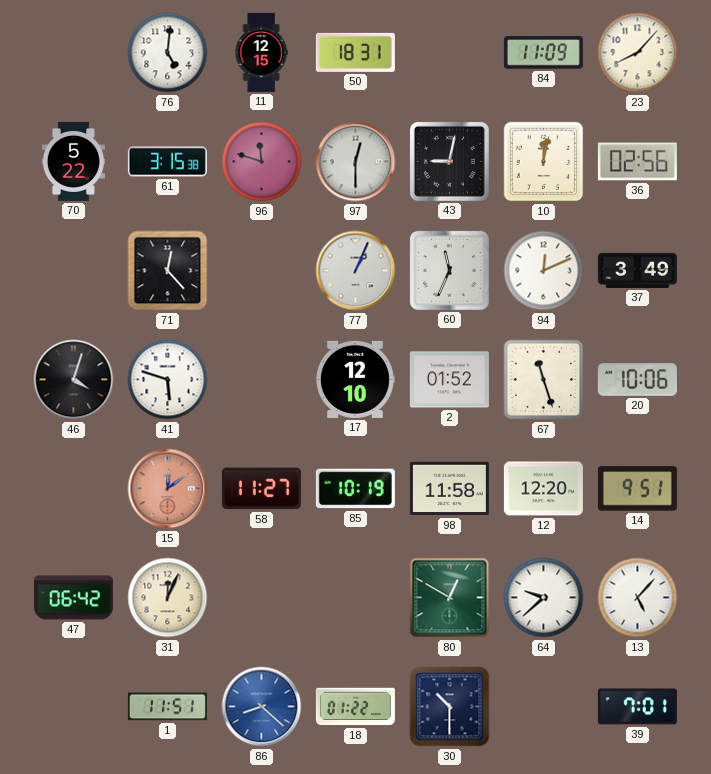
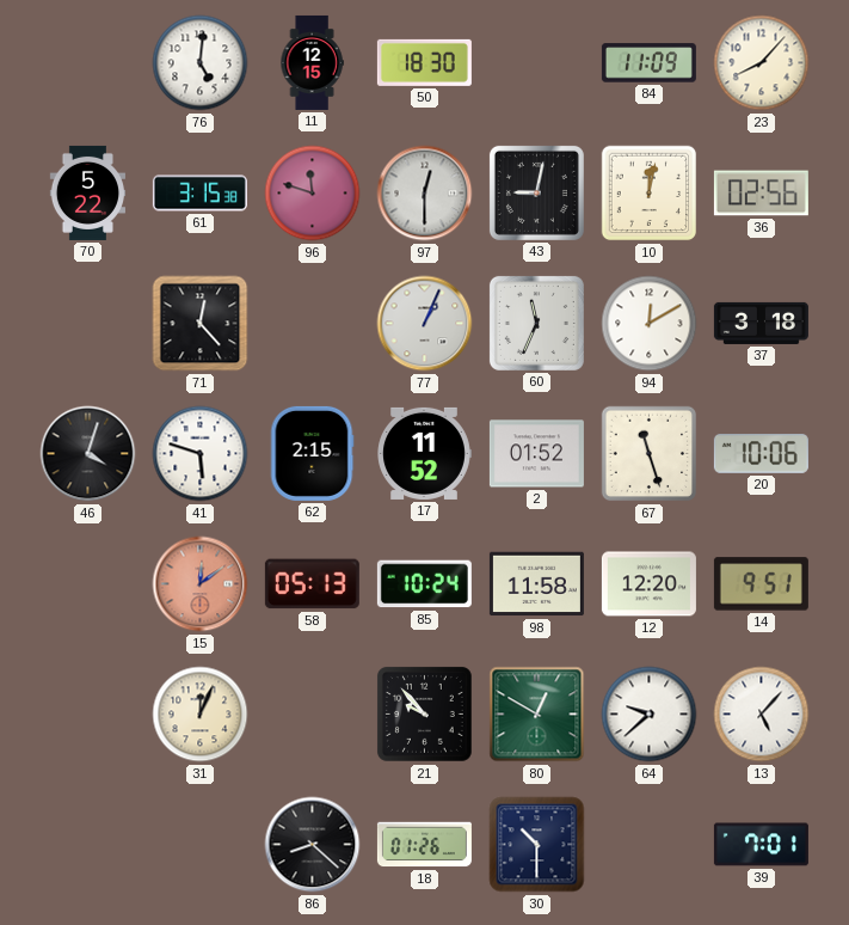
50: 18:31 -> 18:30
94: 12:11 -> 12:10
37: 3:49 -> 3:18
62: none -> 2:15
17: 12:10 -> 11:52
58: 11:27 -> 05:13
85: 10:19 -> 10:24
47: 06:42 -> none
21: none -> 9:53
1: 11:51 -> none
86 dial: blue -> black
18: 01:22 -> 01:26
